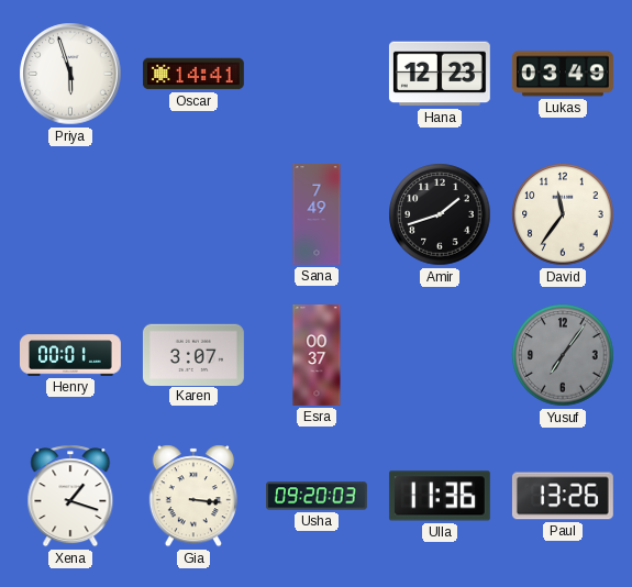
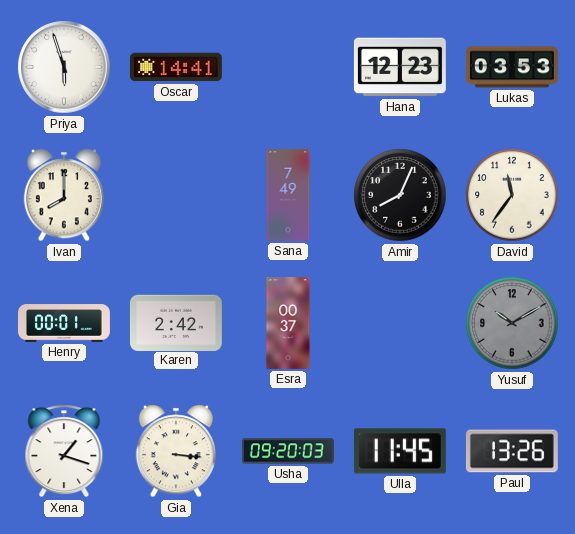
Lukas: 03:49 -> 03:53
Ivan: none -> 8:00
Amir: 1:42 -> 8:04
Karen: 3:07 -> 2:42
Yusuf: 7:06 -> 10:10
Ulla: 11:36 -> 11:45
